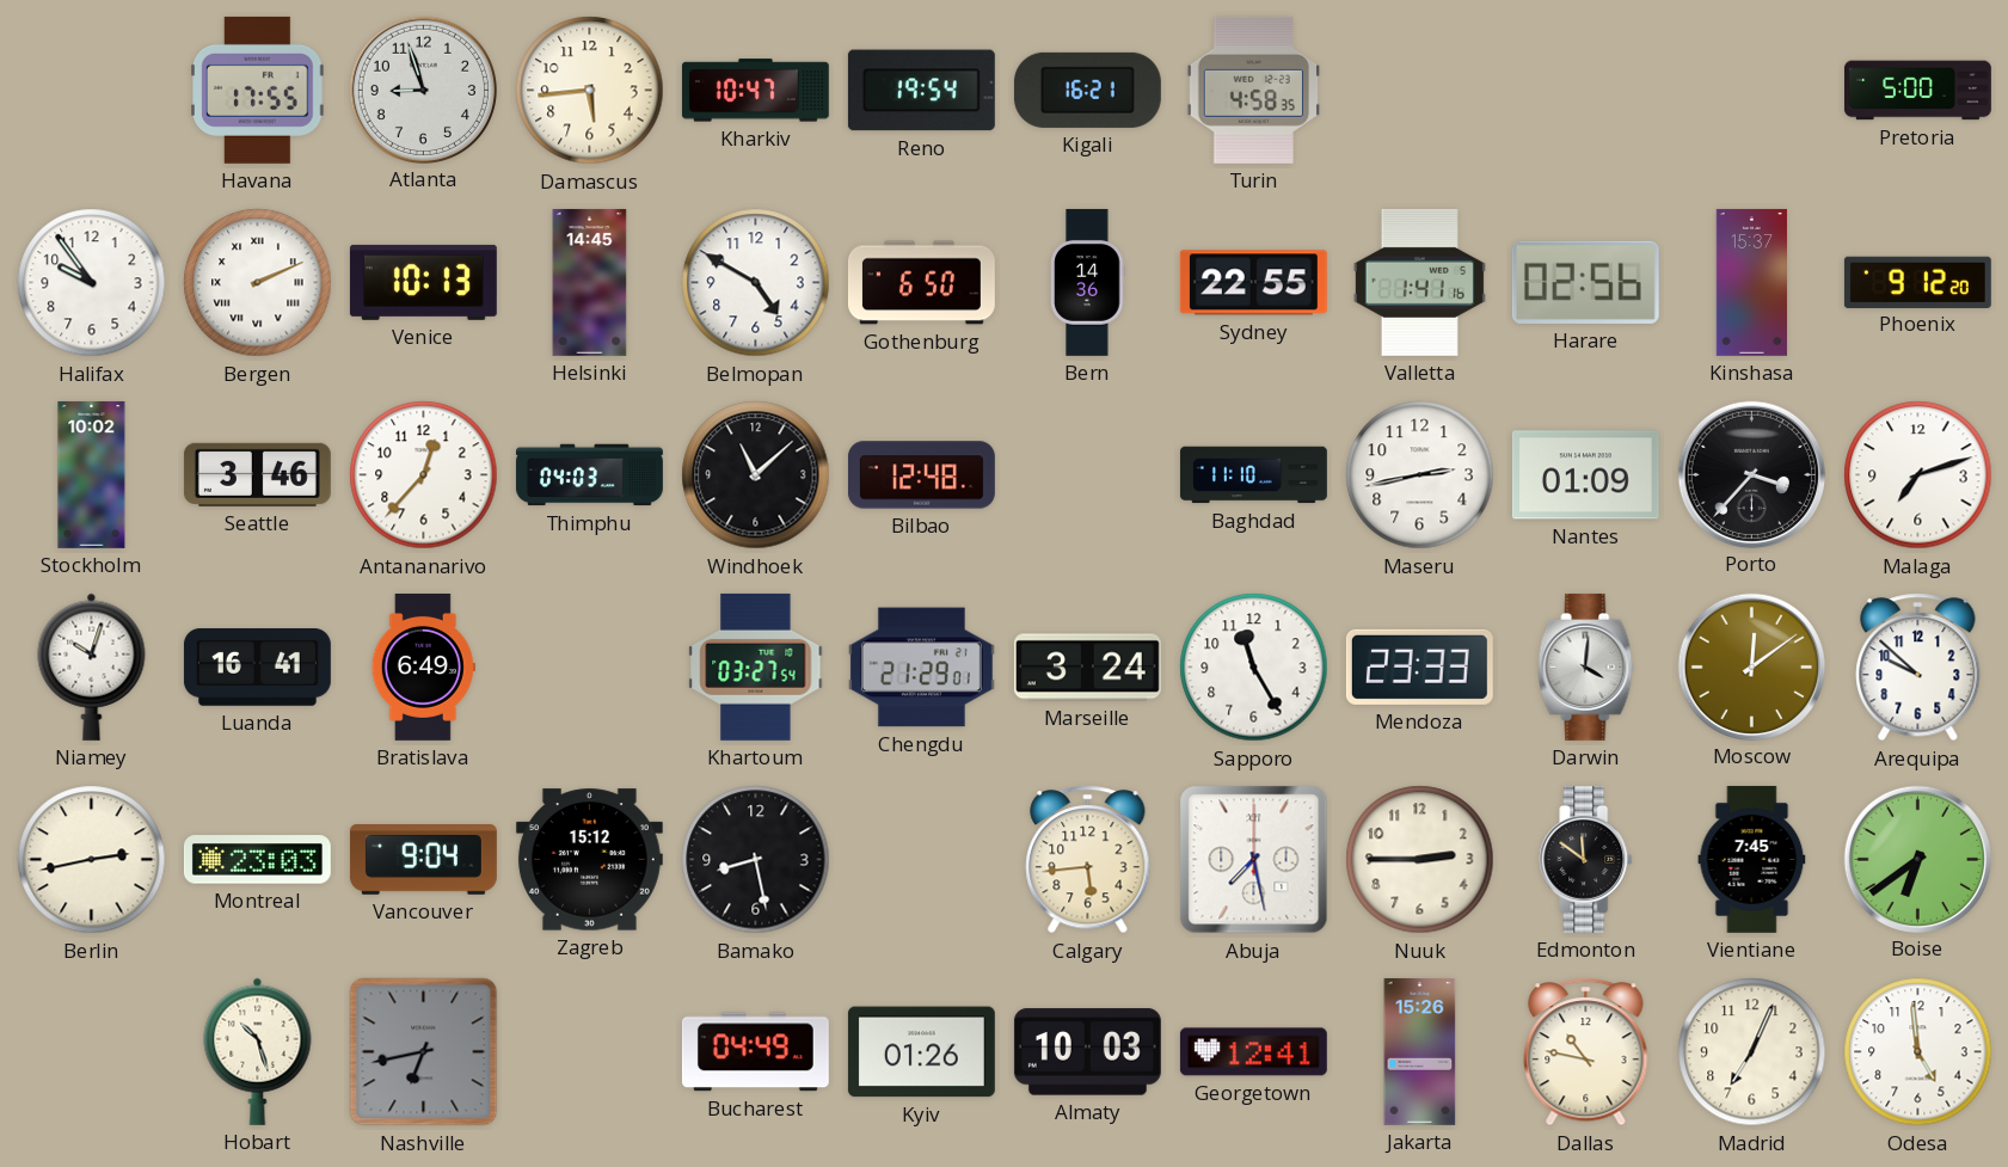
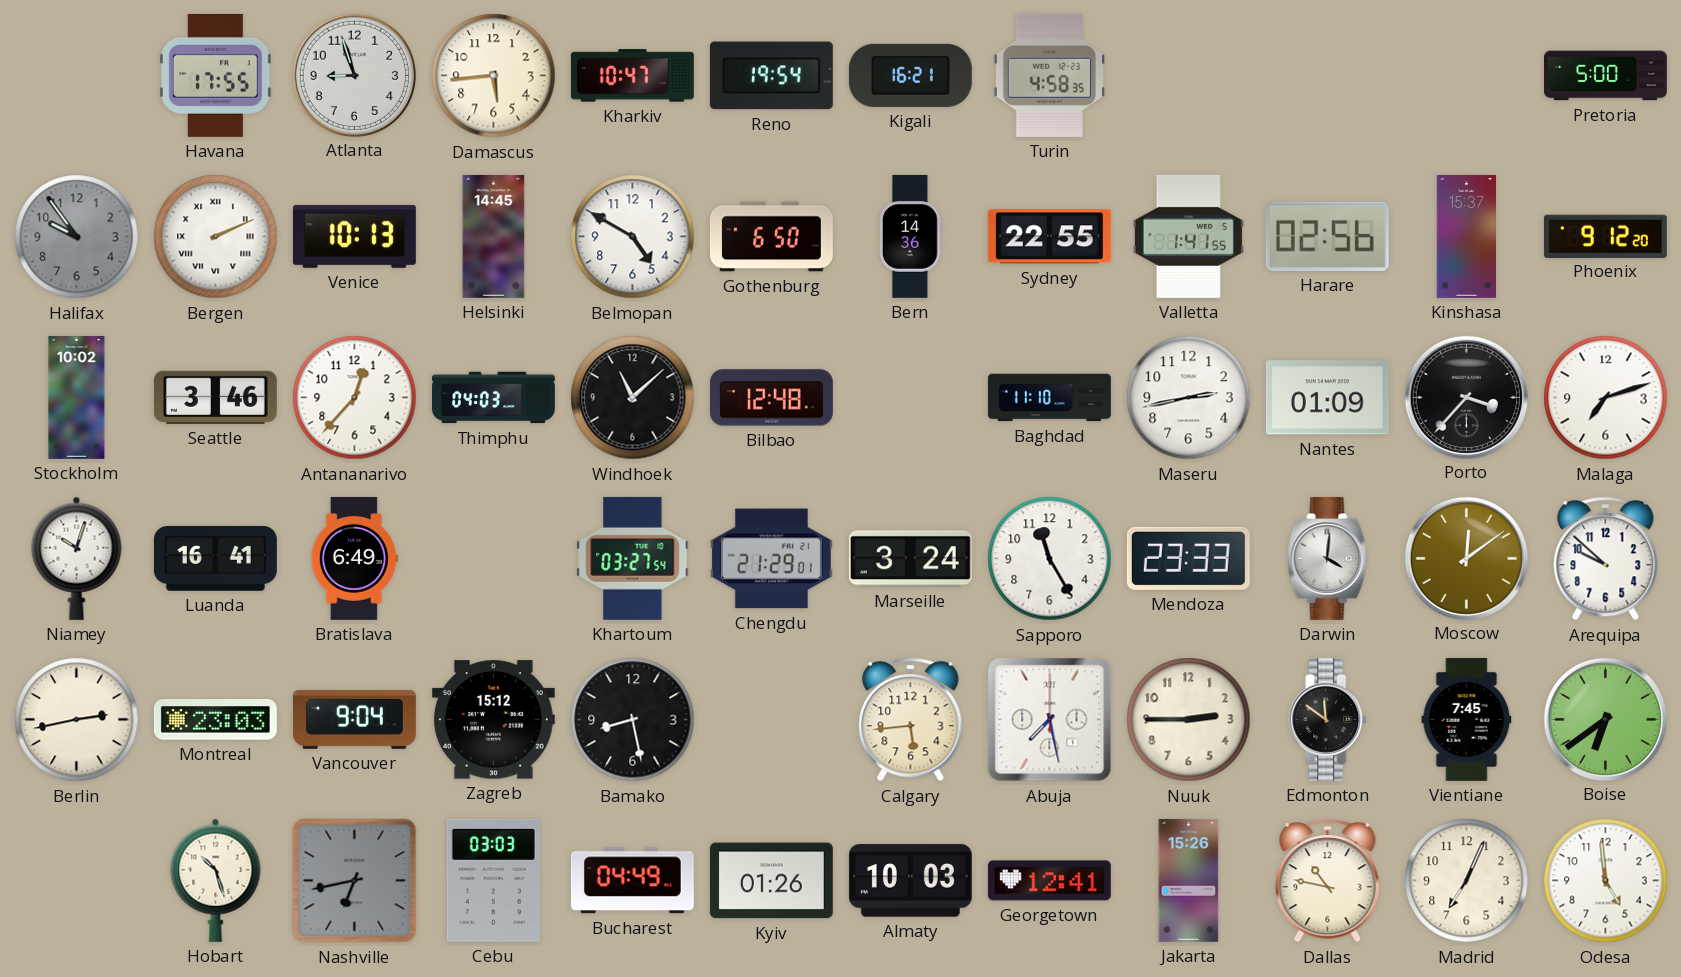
Halifax dial: white -> grey
Valletta: 1:41:16 -> 1:41:55
Cebu: none -> 03:03
